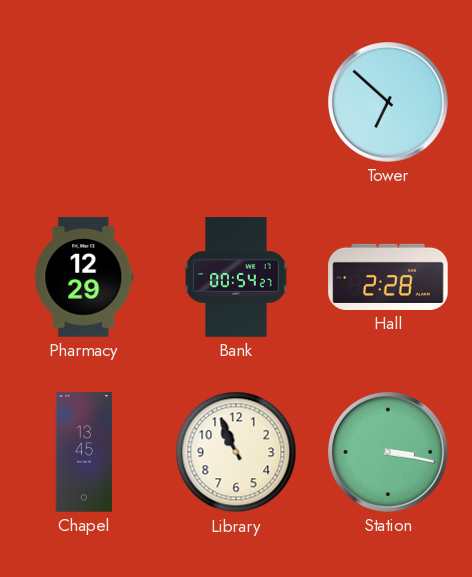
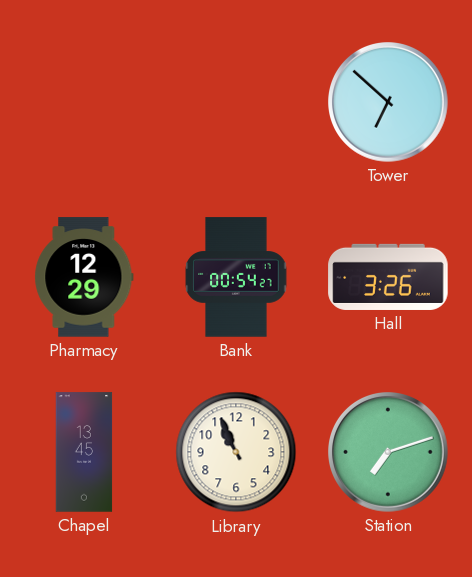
Hall: 2:28 -> 3:26
Station: 3:17 -> 7:12
